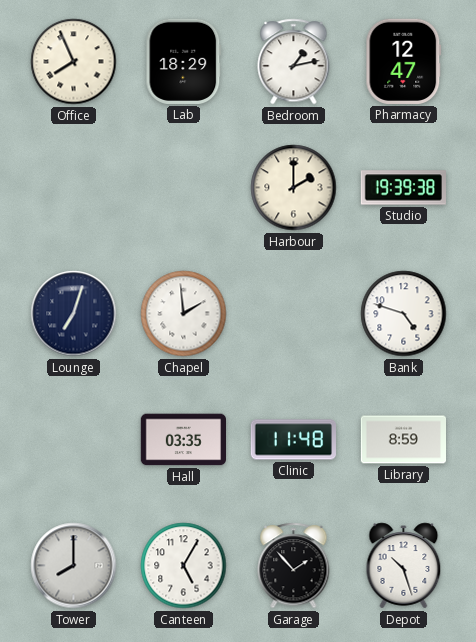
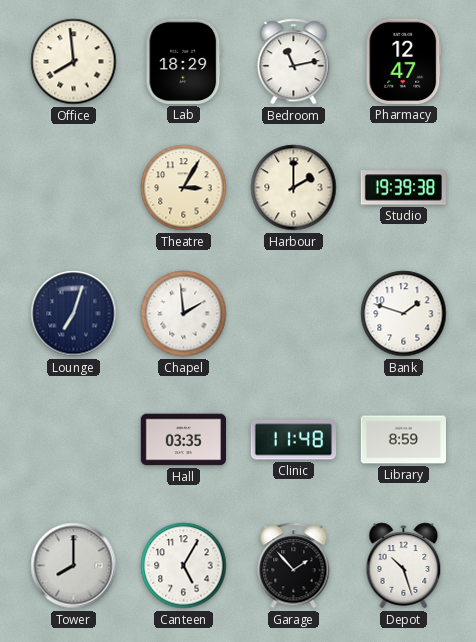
Office: 7:56 -> 7:59
Bedroom: 1:13 -> 11:13
Theatre: none -> 3:05
Bank: 4:48 -> 1:48
